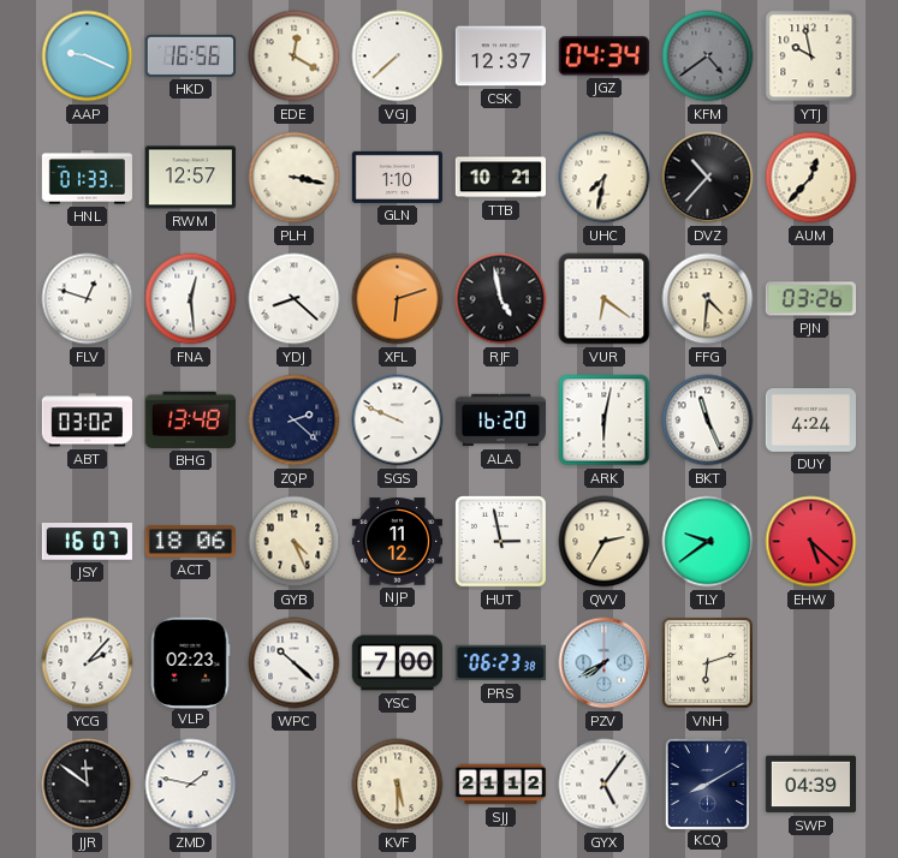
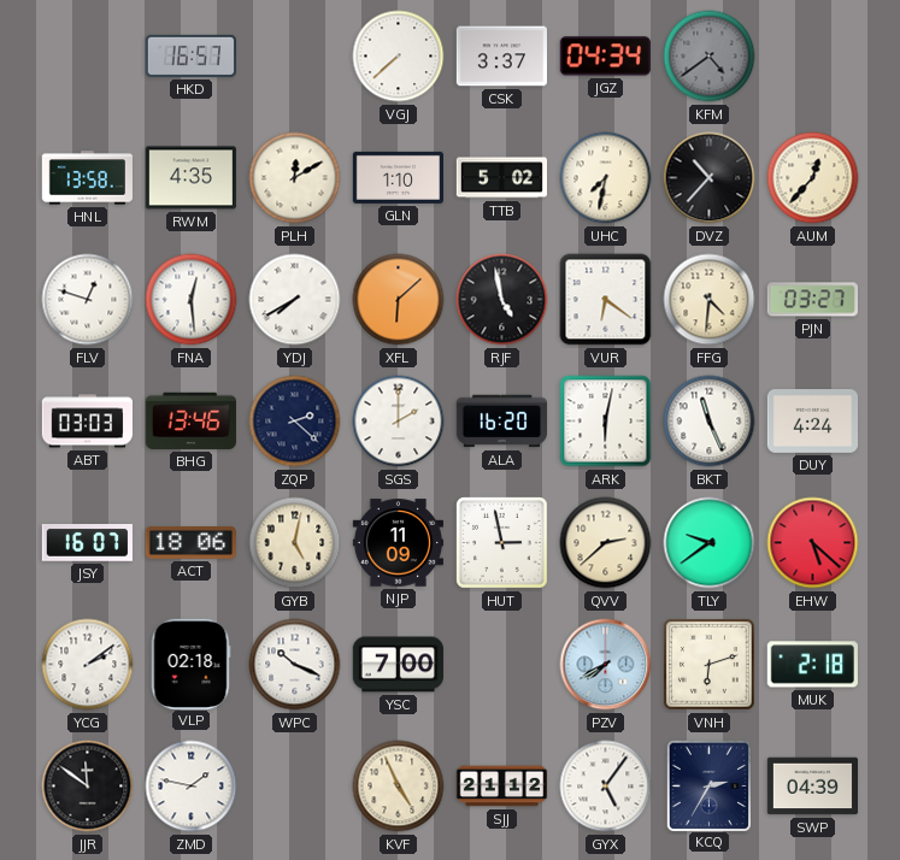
AAP: 9:19 -> none
HKD: 16:56 -> 16:57
EDE: 12:20 -> none
CSK: 12:37 -> 3:37
YTJ: 9:58 -> none
HNL: 01:33 -> 13:58
RWM: 12:57 -> 4:35
PLH: 3:17 -> 12:10
TTB: 10:21 -> 5:02
YDJ: 8:22 -> 7:40
XFL: 6:12 -> 6:08
PJN: 03:26 -> 03:27
ABT: 03:02 -> 03:03
BHG: 13:48 -> 13:46
SGS: 9:49 -> 2:00
GYB: 4:26 -> 5:02
NJP: 11:12 -> 11:09
QVV: 2:35 -> 2:38
YCG: 2:07 -> 2:09
VLP: 02:23 -> 02:18
WPC: 10:22 -> 10:19
PRS: 06:23 -> none
MUK: none -> 2:18
KVF: 5:30 -> 4:56
KCQ: 8:10 -> 2:35
